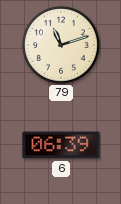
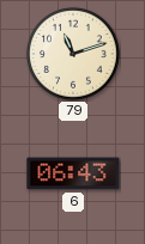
6: 06:39 -> 06:43
